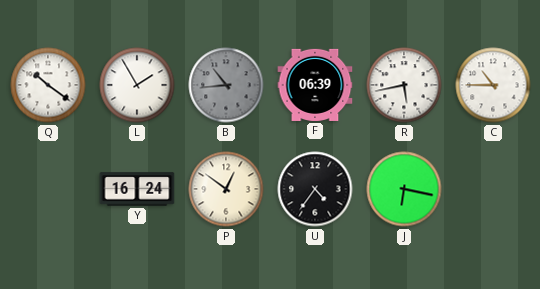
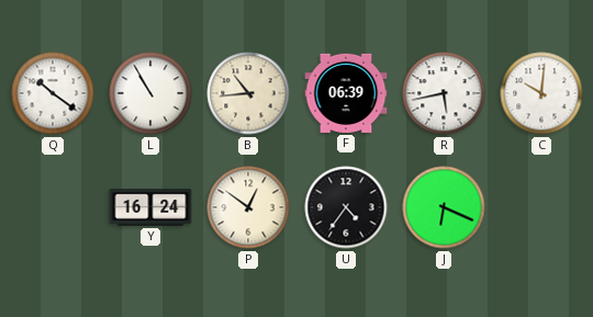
L: 1:55 -> 10:55
B dial: grey -> cream
C: 10:45 -> 10:01
J: 6:17 -> 6:19
